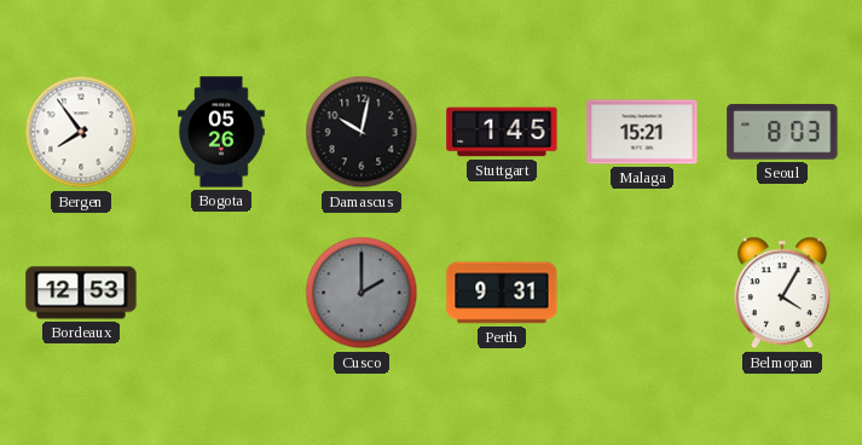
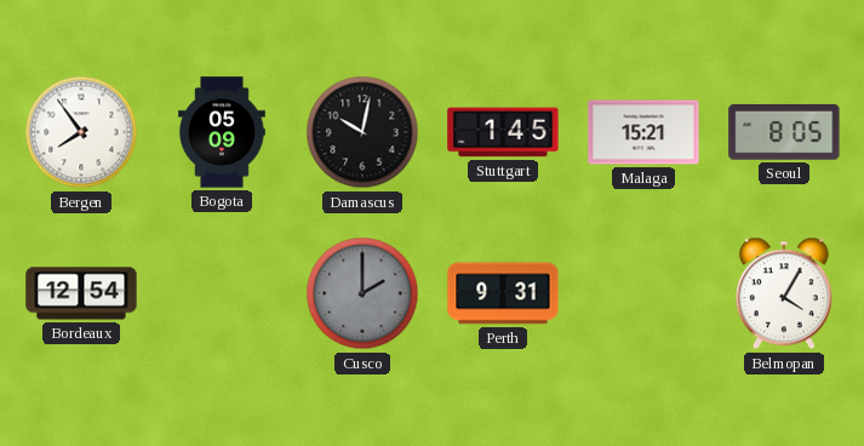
Bogota: 05:26 -> 05:09
Seoul: 8:03 -> 8:05
Bordeaux: 12:53 -> 12:54
